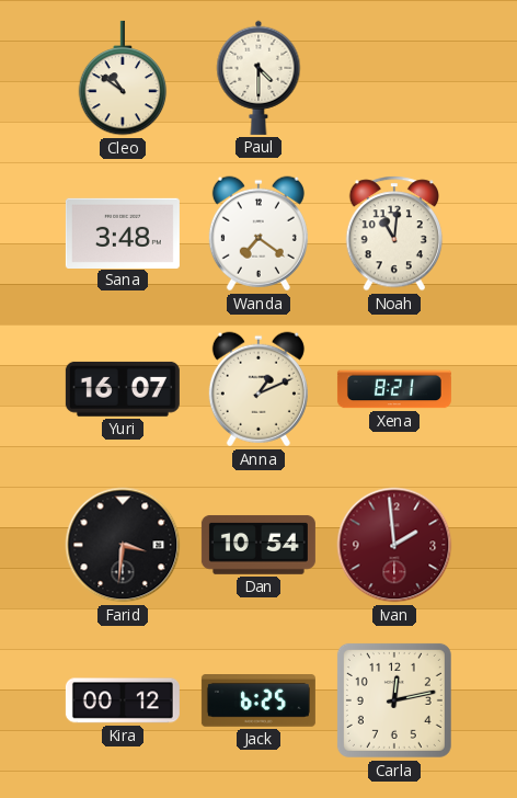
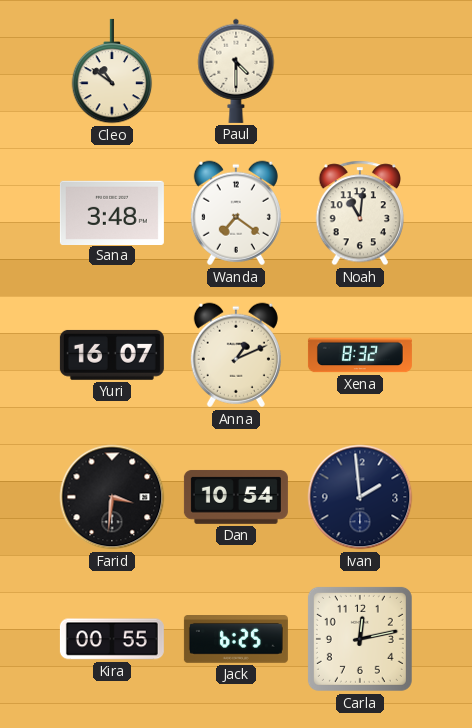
Xena: 8:21 -> 8:32
Ivan dial: burgundy -> navy
Kira: 00:12 -> 00:55
